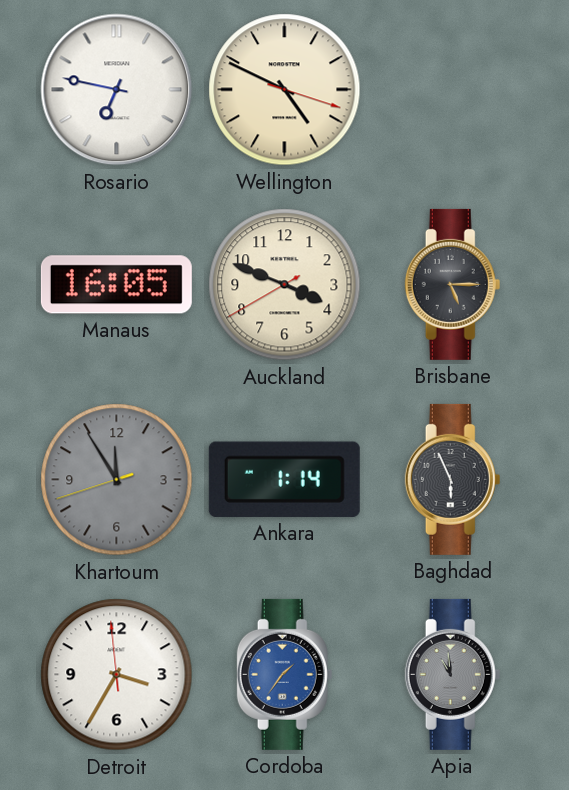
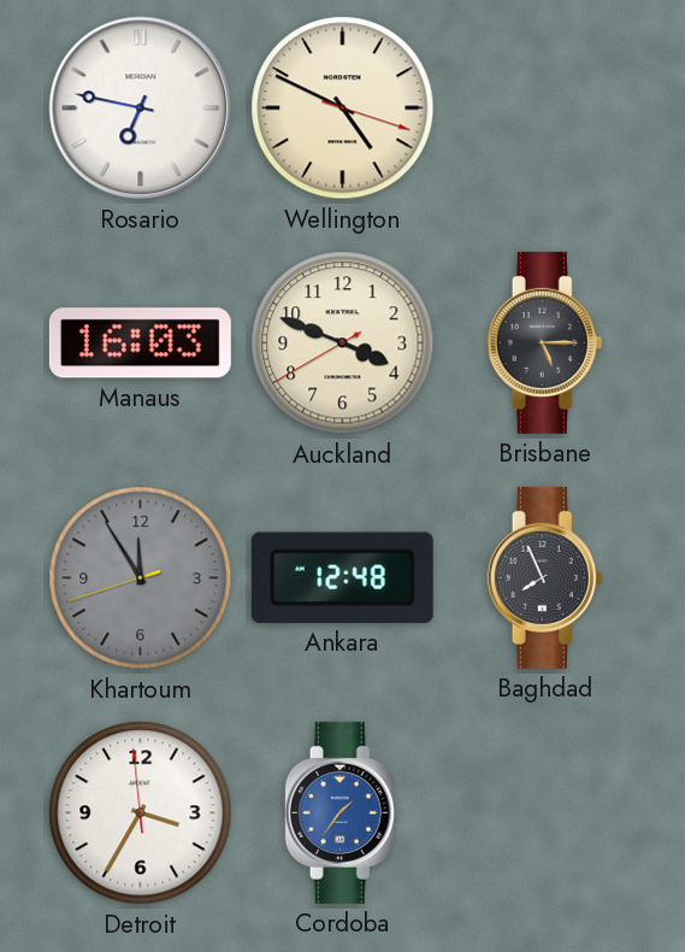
Manaus: 16:05 -> 16:03
Ankara: 1:14 -> 12:48
Baghdad: 5:56 -> 7:56
Apia: 10:59 -> none
